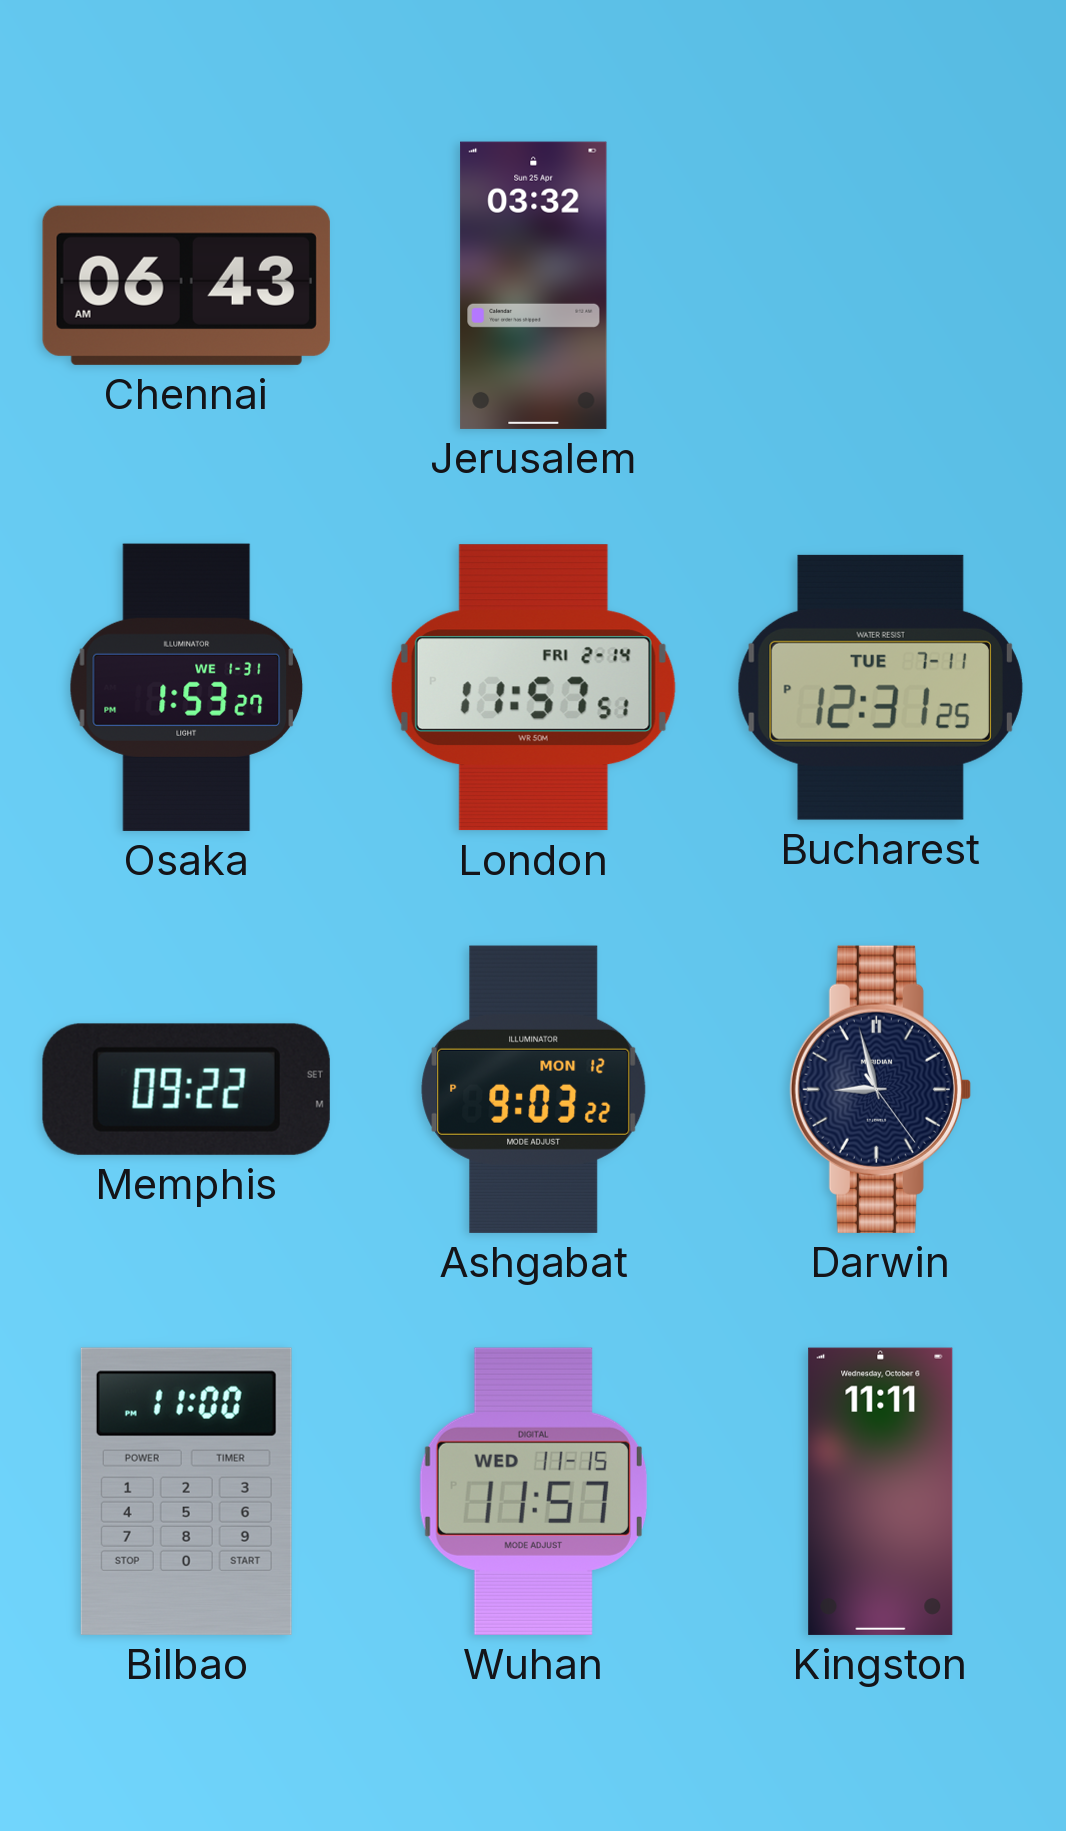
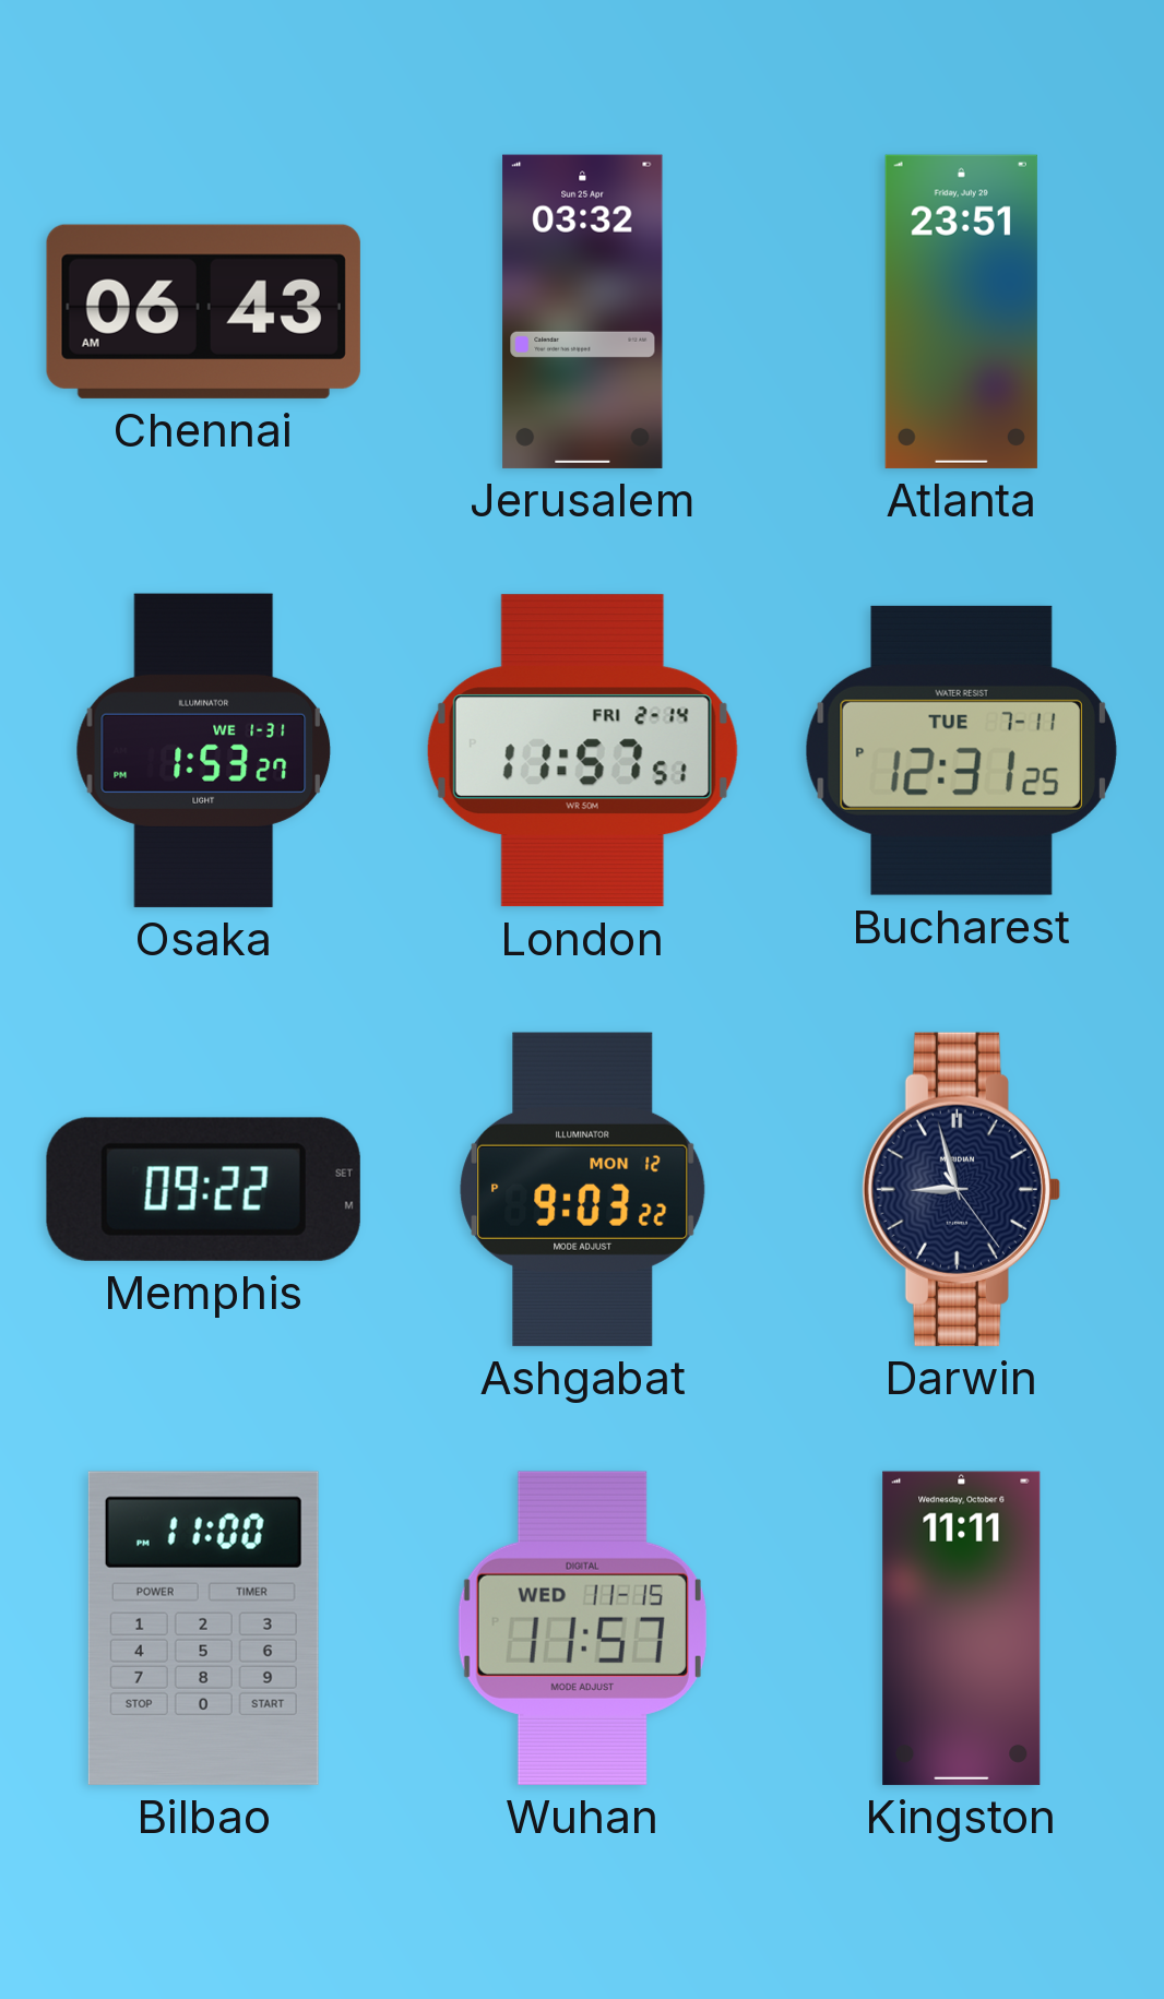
Atlanta: none -> 23:51
